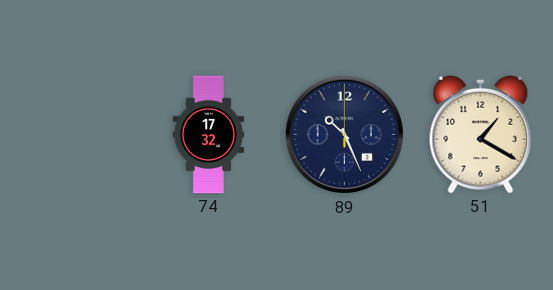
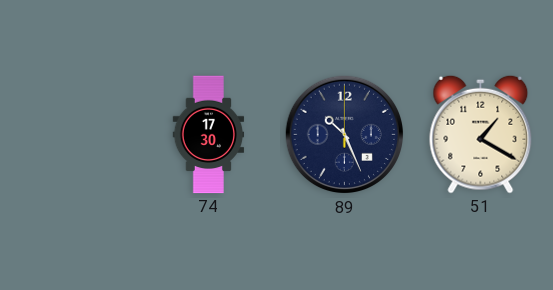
74: 17:32 -> 17:30
